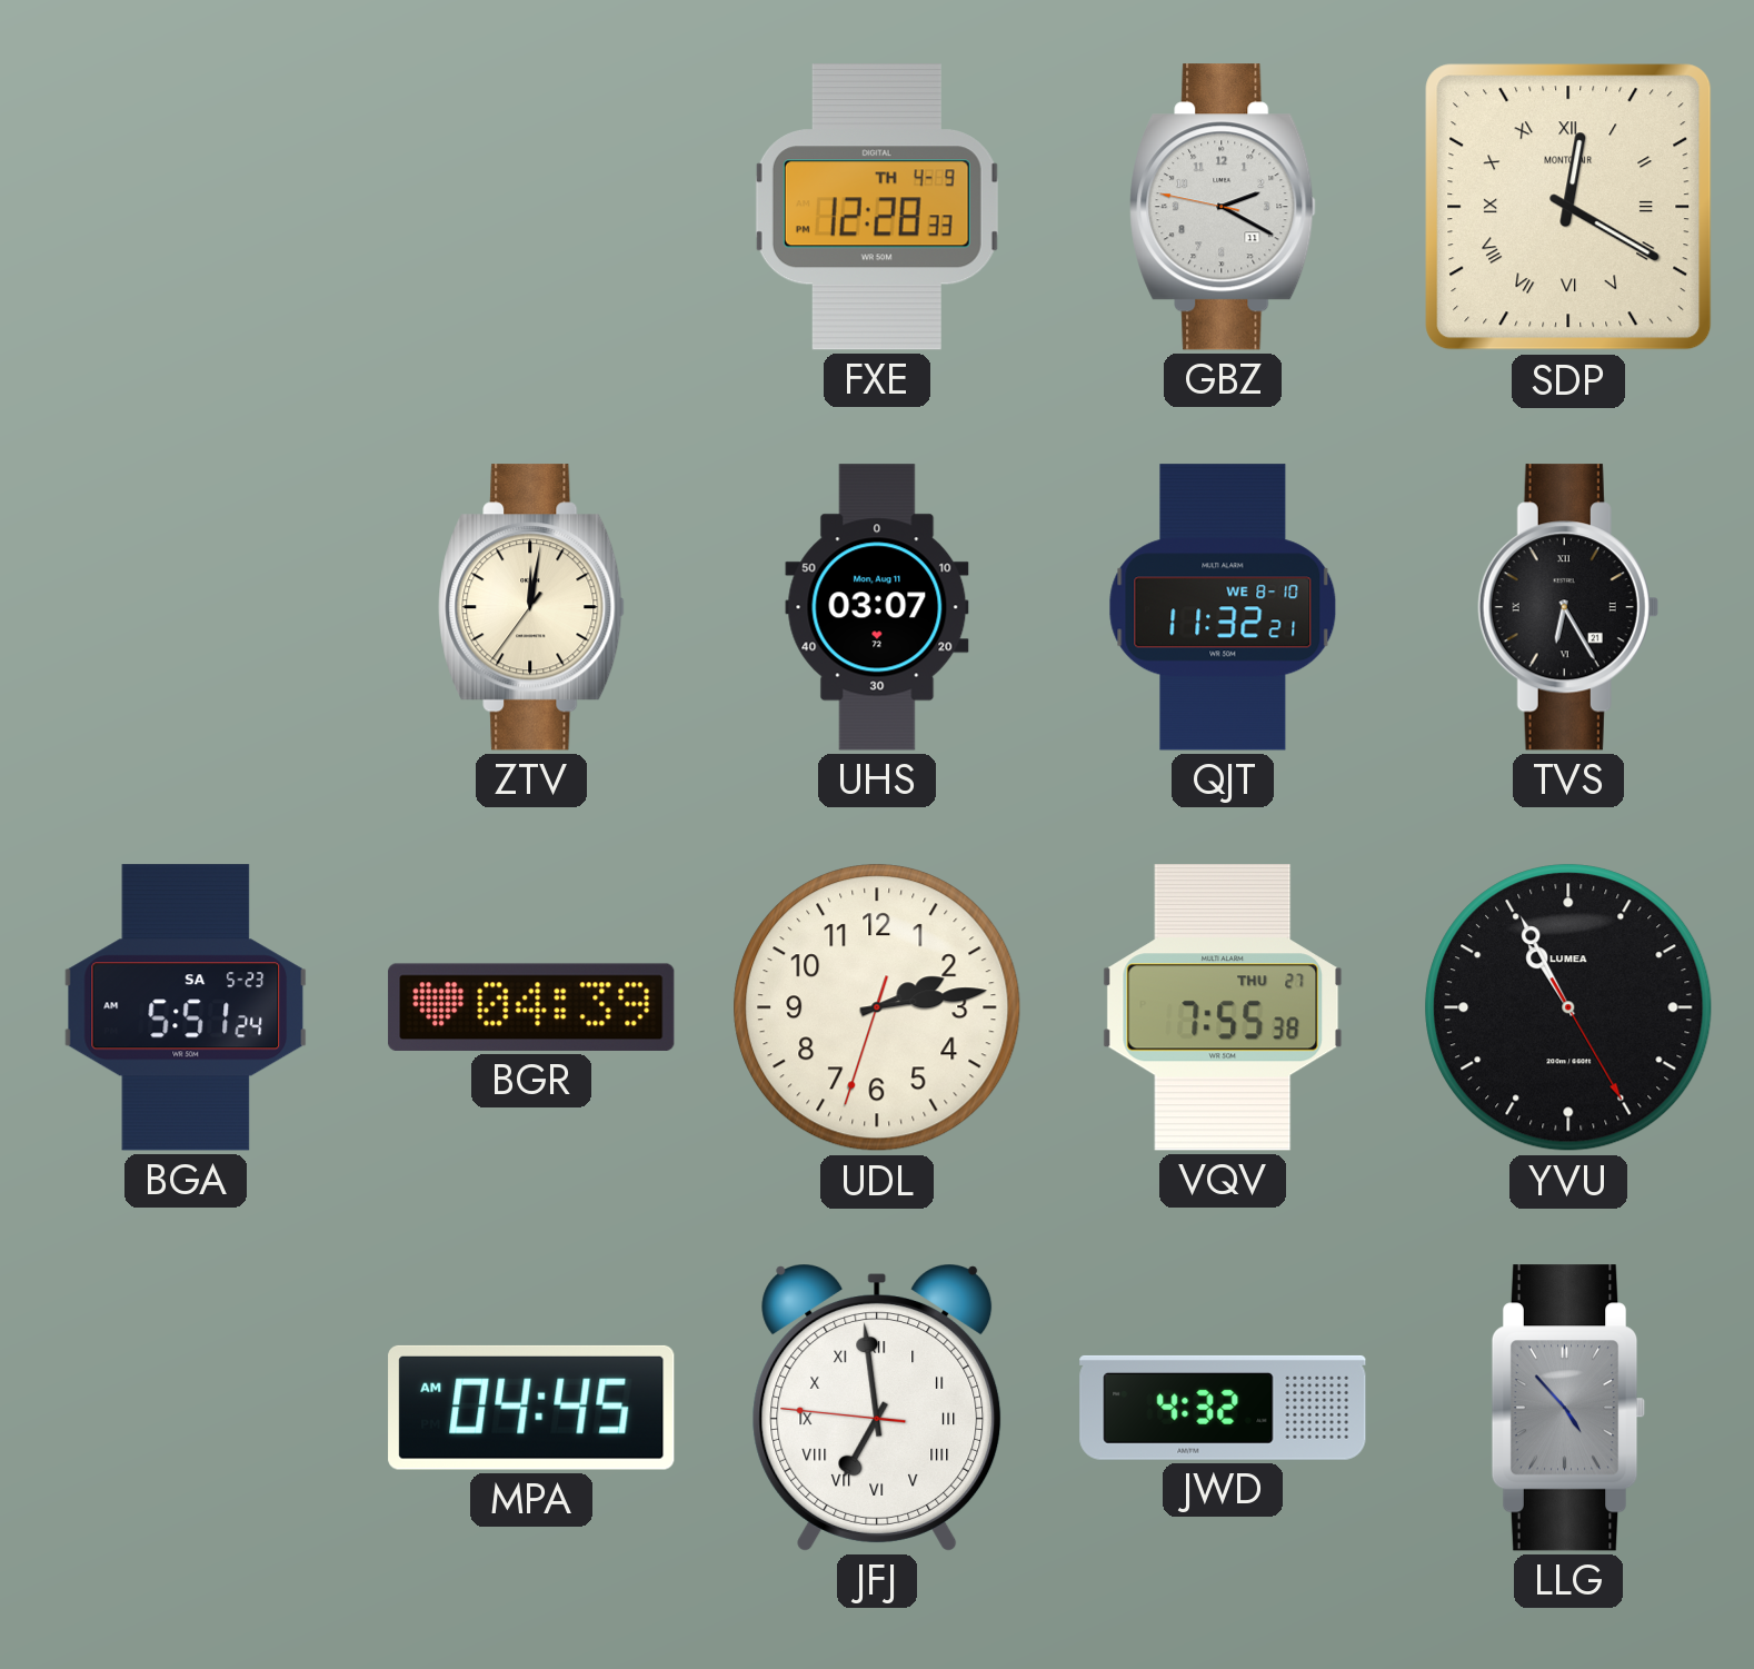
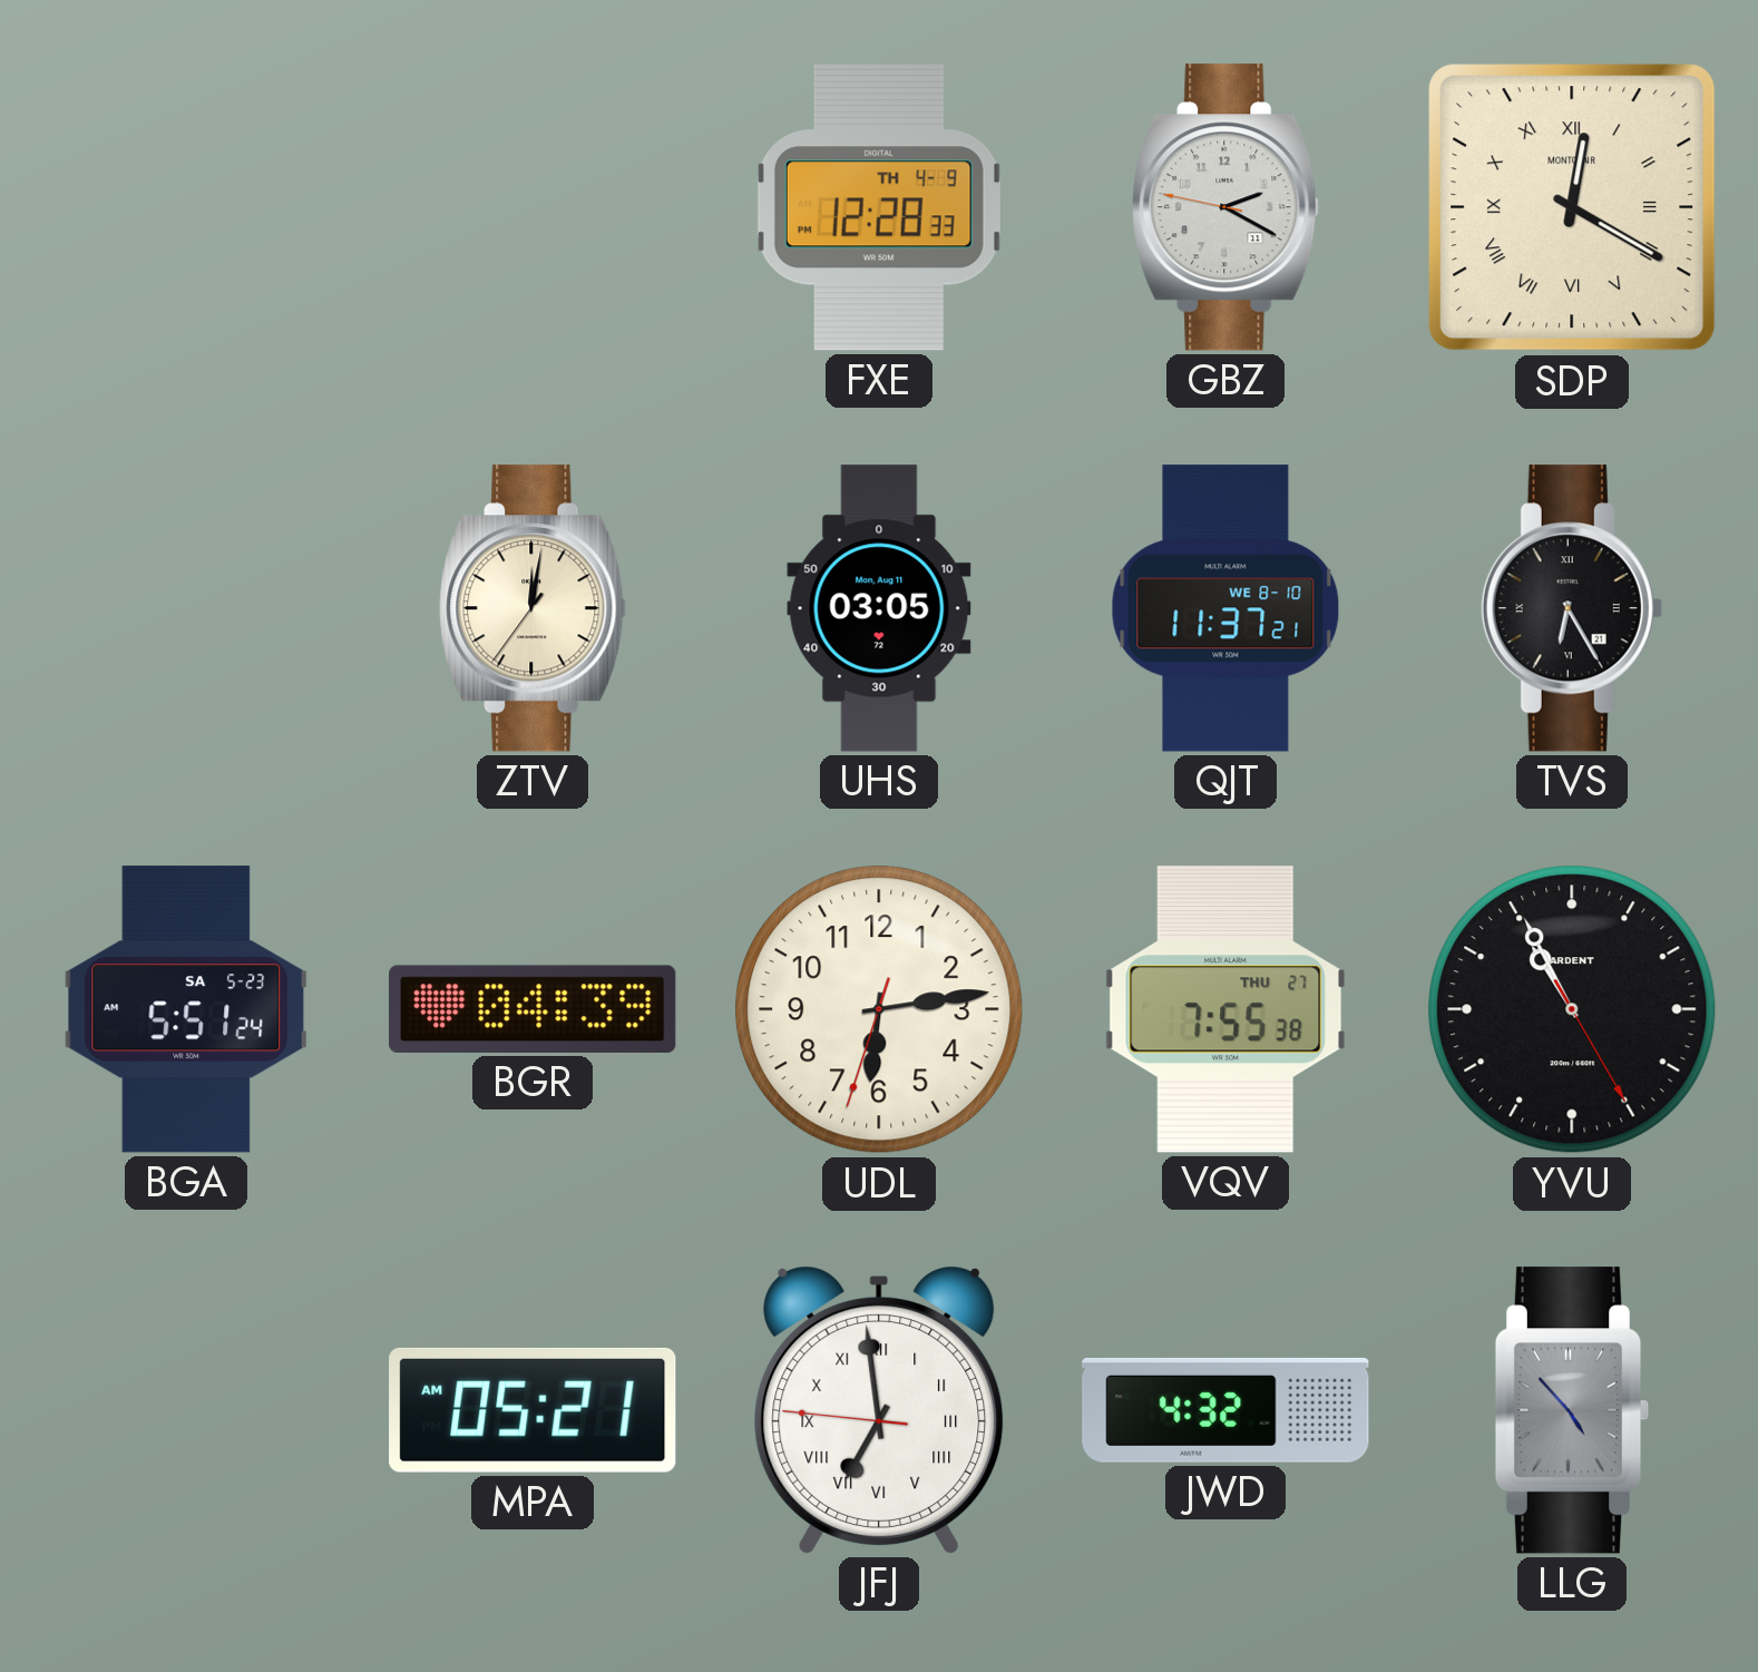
UHS: 03:07 -> 03:05
QJT: 11:32 -> 11:37
UDL: 2:13 -> 6:13
YVU brand: LUMEA -> ARDENT
MPA: 04:45 -> 05:21
